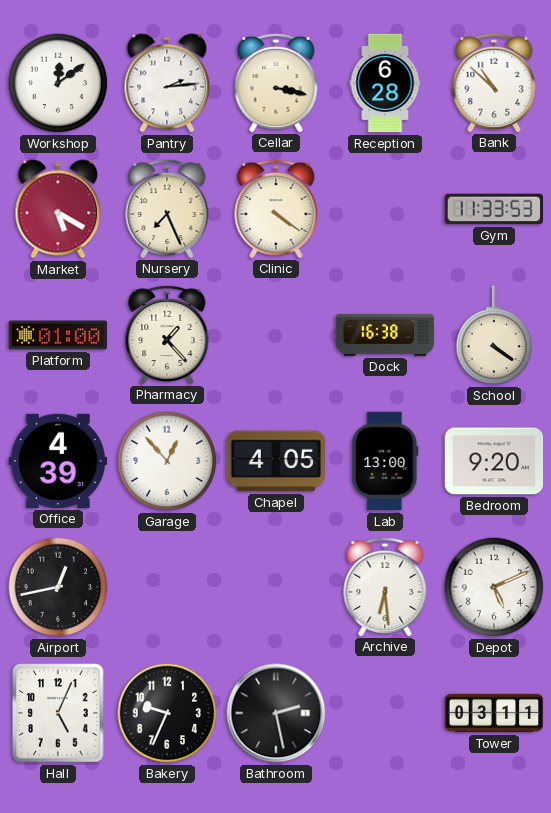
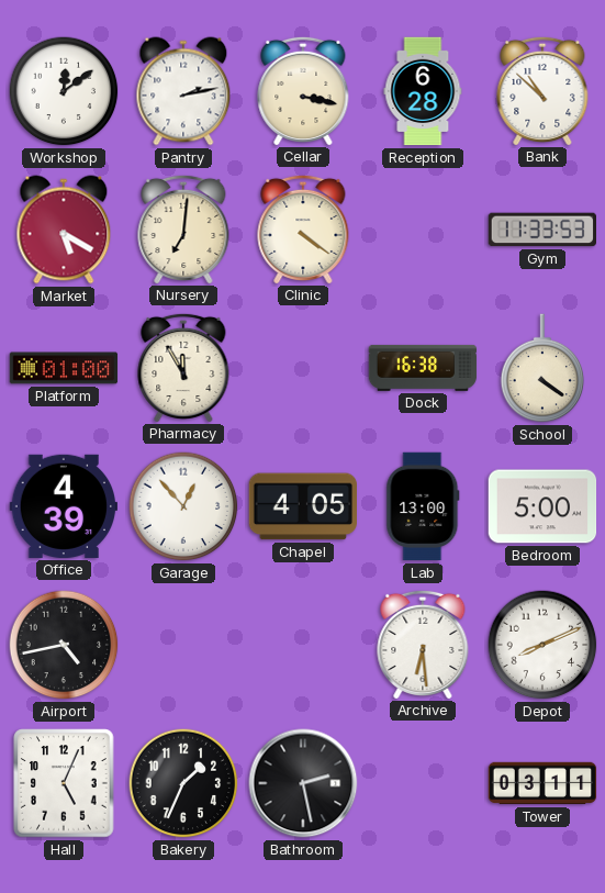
Pantry: 2:14 -> 2:13
Nursery: 7:26 -> 7:01
Pharmacy: 1:23 -> 11:55
Bedroom: 9:20 -> 5:00
Airport: 12:43 -> 4:43
Depot: 5:11 -> 8:11
Bakery: 9:34 -> 1:34
